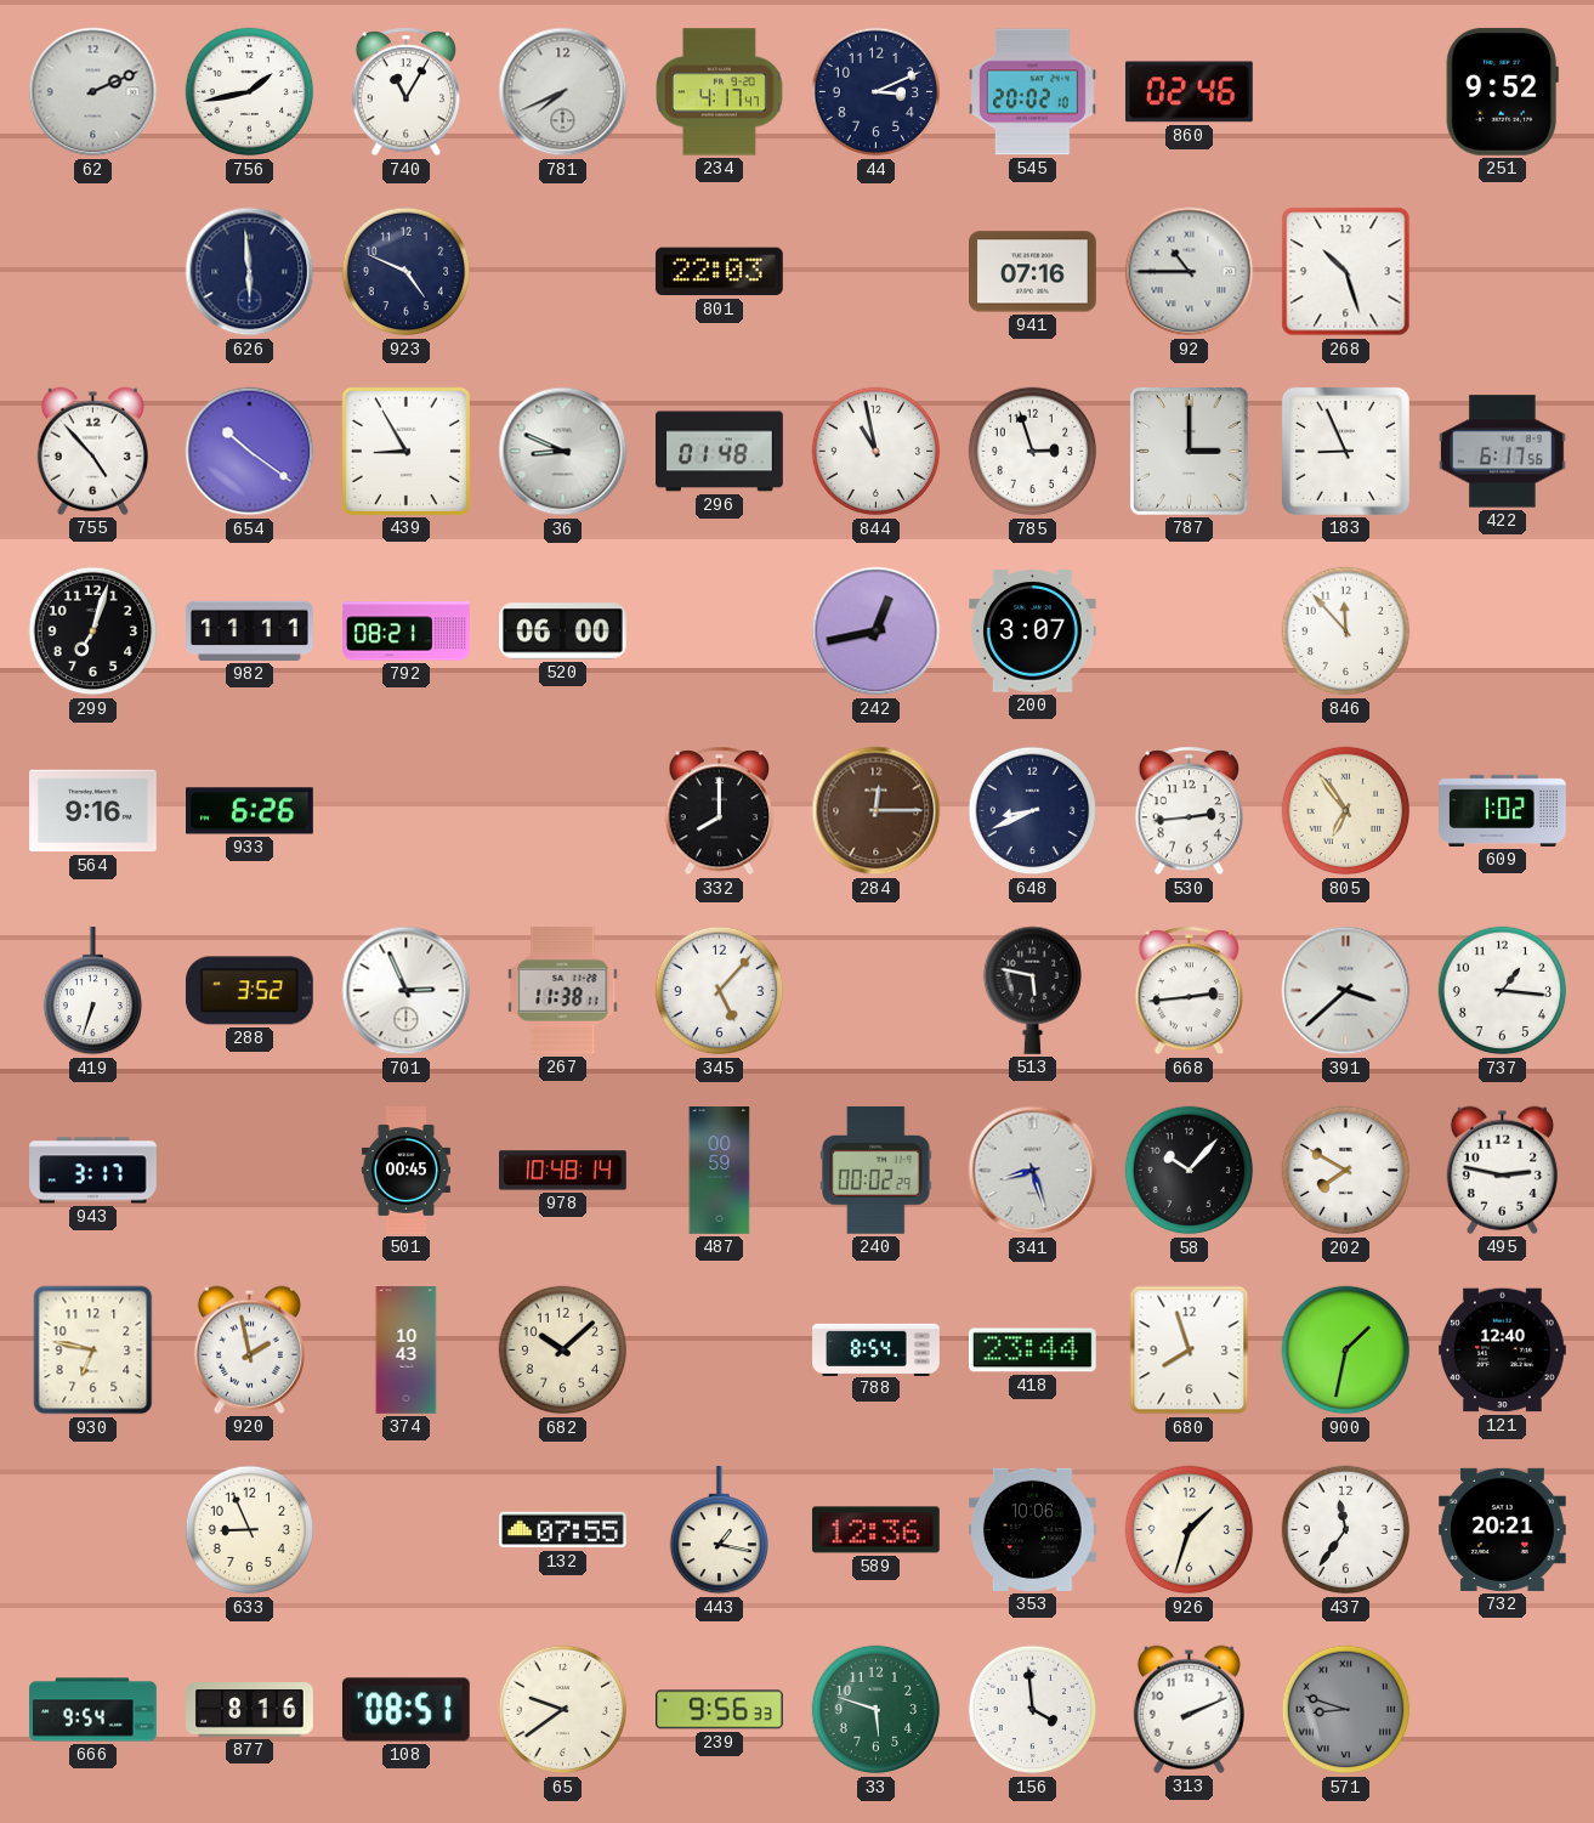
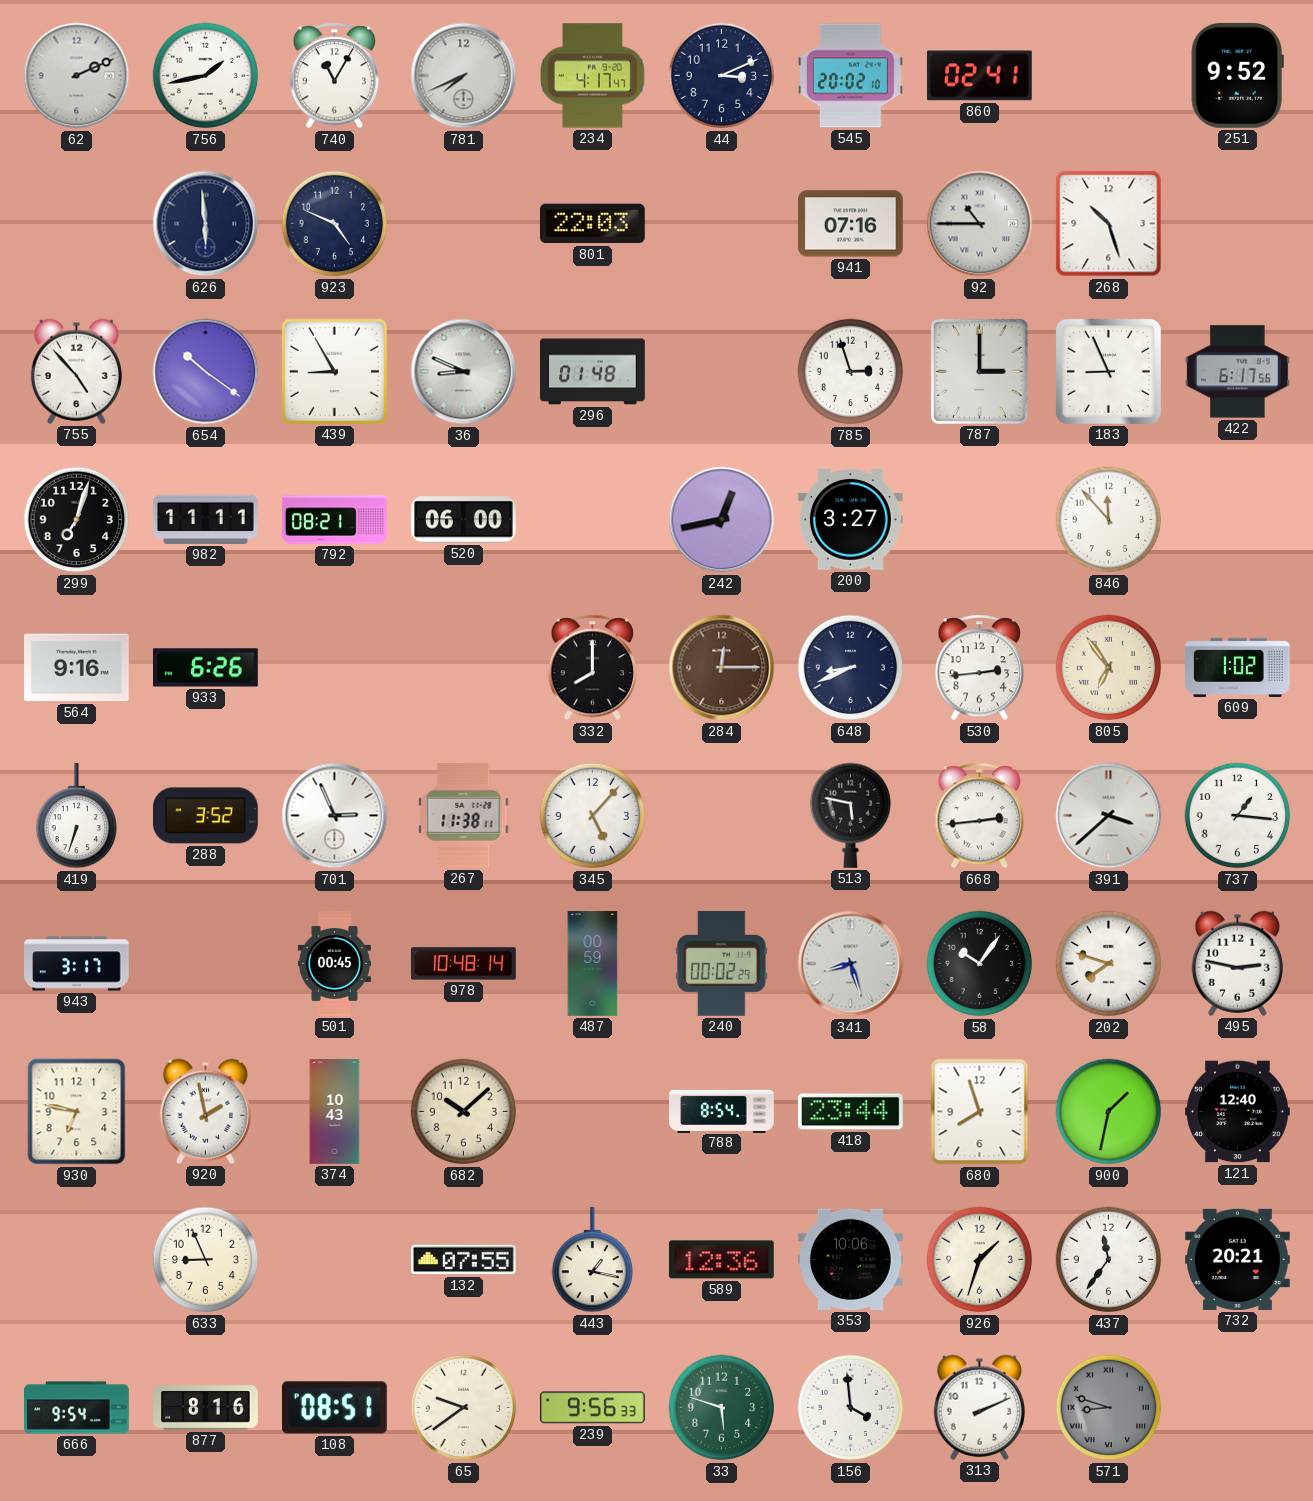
860: 02:46 -> 02:41
844: 10:58 -> none
200: 3:07 -> 3:27
58: 10:07 -> 10:06
202: 7:50 -> 7:48
